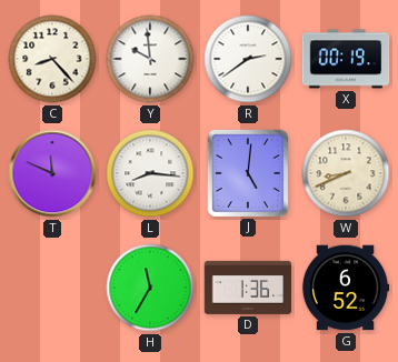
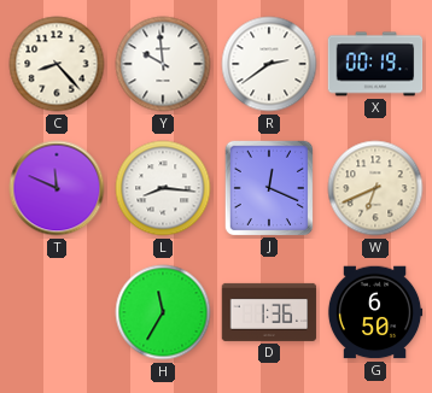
J: 5:01 -> 12:19
W: 8:41 -> 6:41
G: 6:52 -> 6:50
